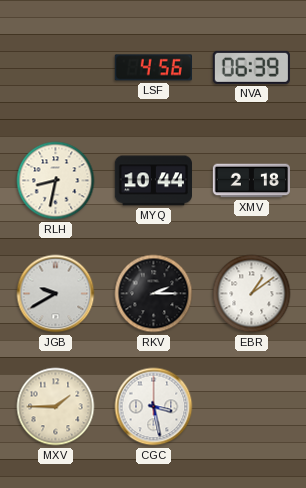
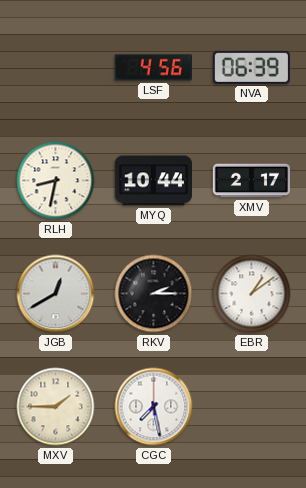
XMV: 2:18 -> 2:17
JGB: 9:40 -> 12:40
CGC: 3:28 -> 7:28
